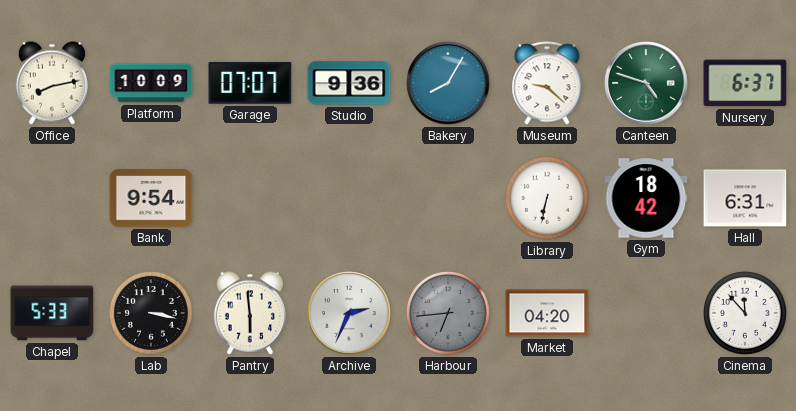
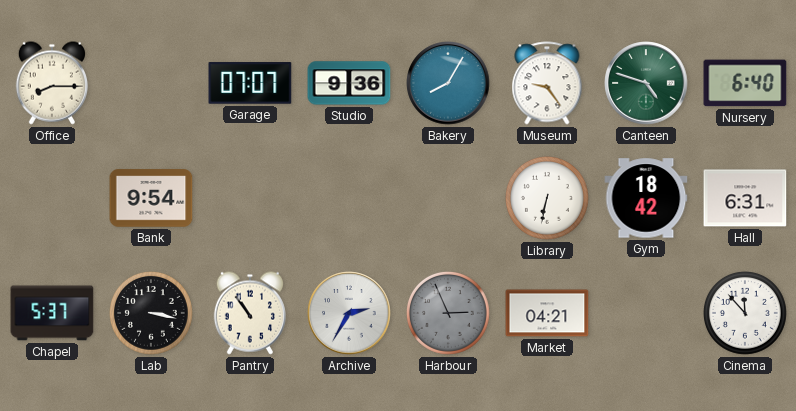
Office: 8:13 -> 8:15
Platform: 10:09 -> none
Museum: 9:22 -> 9:24
Nursery: 6:37 -> 6:40
Chapel: 5:33 -> 5:37
Pantry: 5:59 -> 10:54
Archive: 2:34 -> 2:35
Harbour: 6:44 -> 2:56
Market: 04:20 -> 04:21
